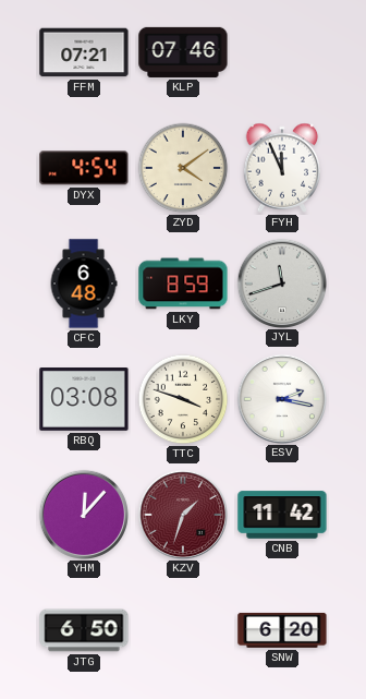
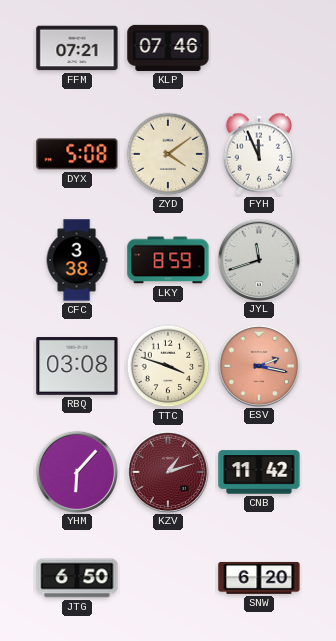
DYX: 4:54 -> 5:08
CFC: 6:48 -> 3:38
ESV dial: white -> salmon
YHM: 12:07 -> 6:07
KZV: 1:33 -> 1:12
